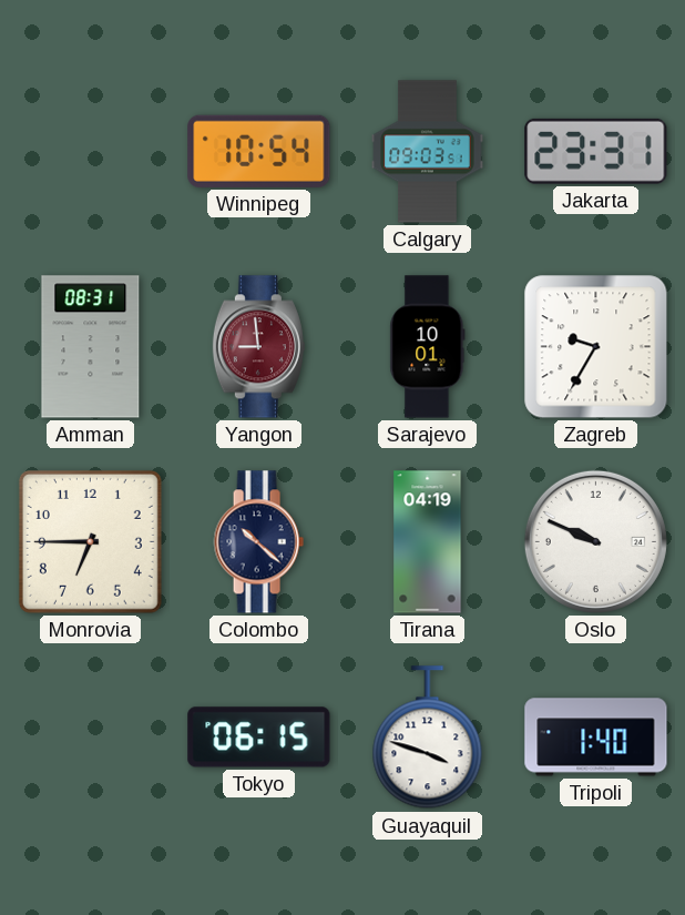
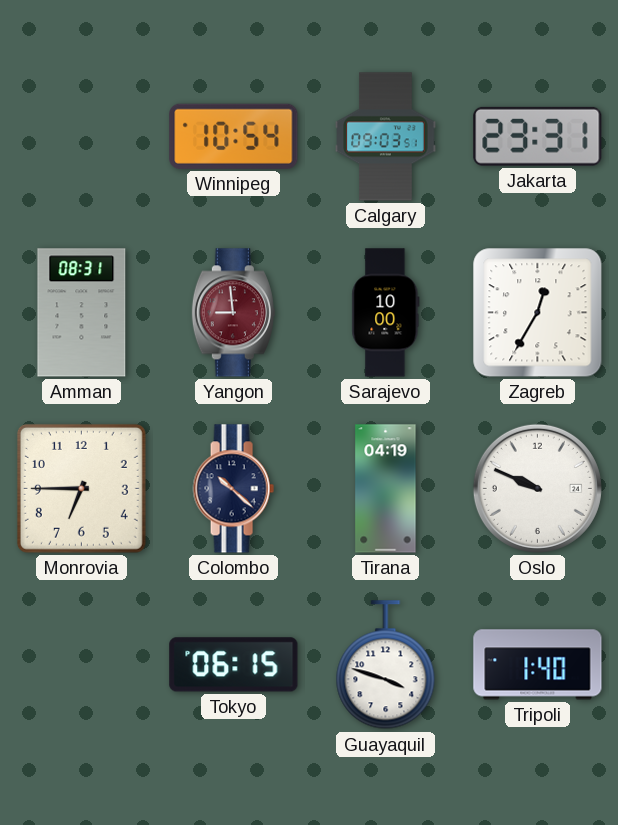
Sarajevo: 10:01 -> 10:00
Zagreb: 9:35 -> 12:35
